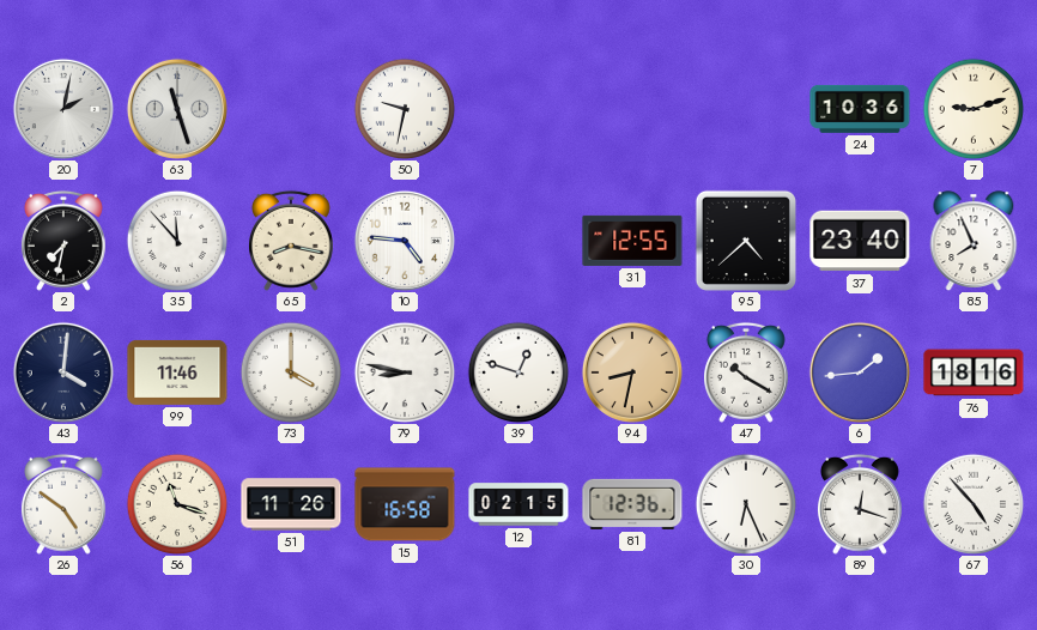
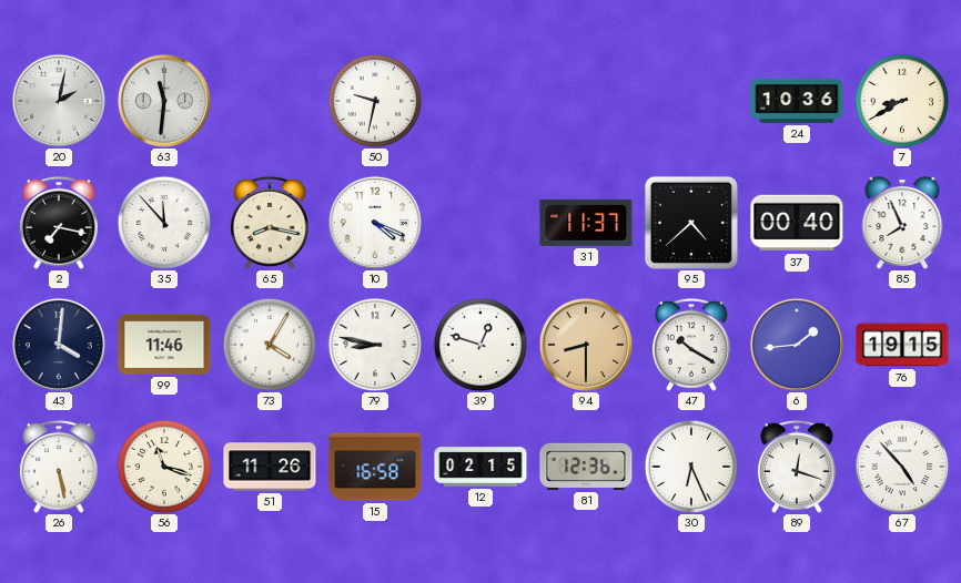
63: 11:27 -> 11:31
7: 9:12 -> 8:40
2: 7:32 -> 7:17
10: 4:46 -> 4:19
31: 12:55 -> 11:37
37: 23:40 -> 00:40
73: 4:00 -> 4:05
94: 8:32 -> 8:30
76: 18:16 -> 19:15
26: 4:51 -> 5:28
